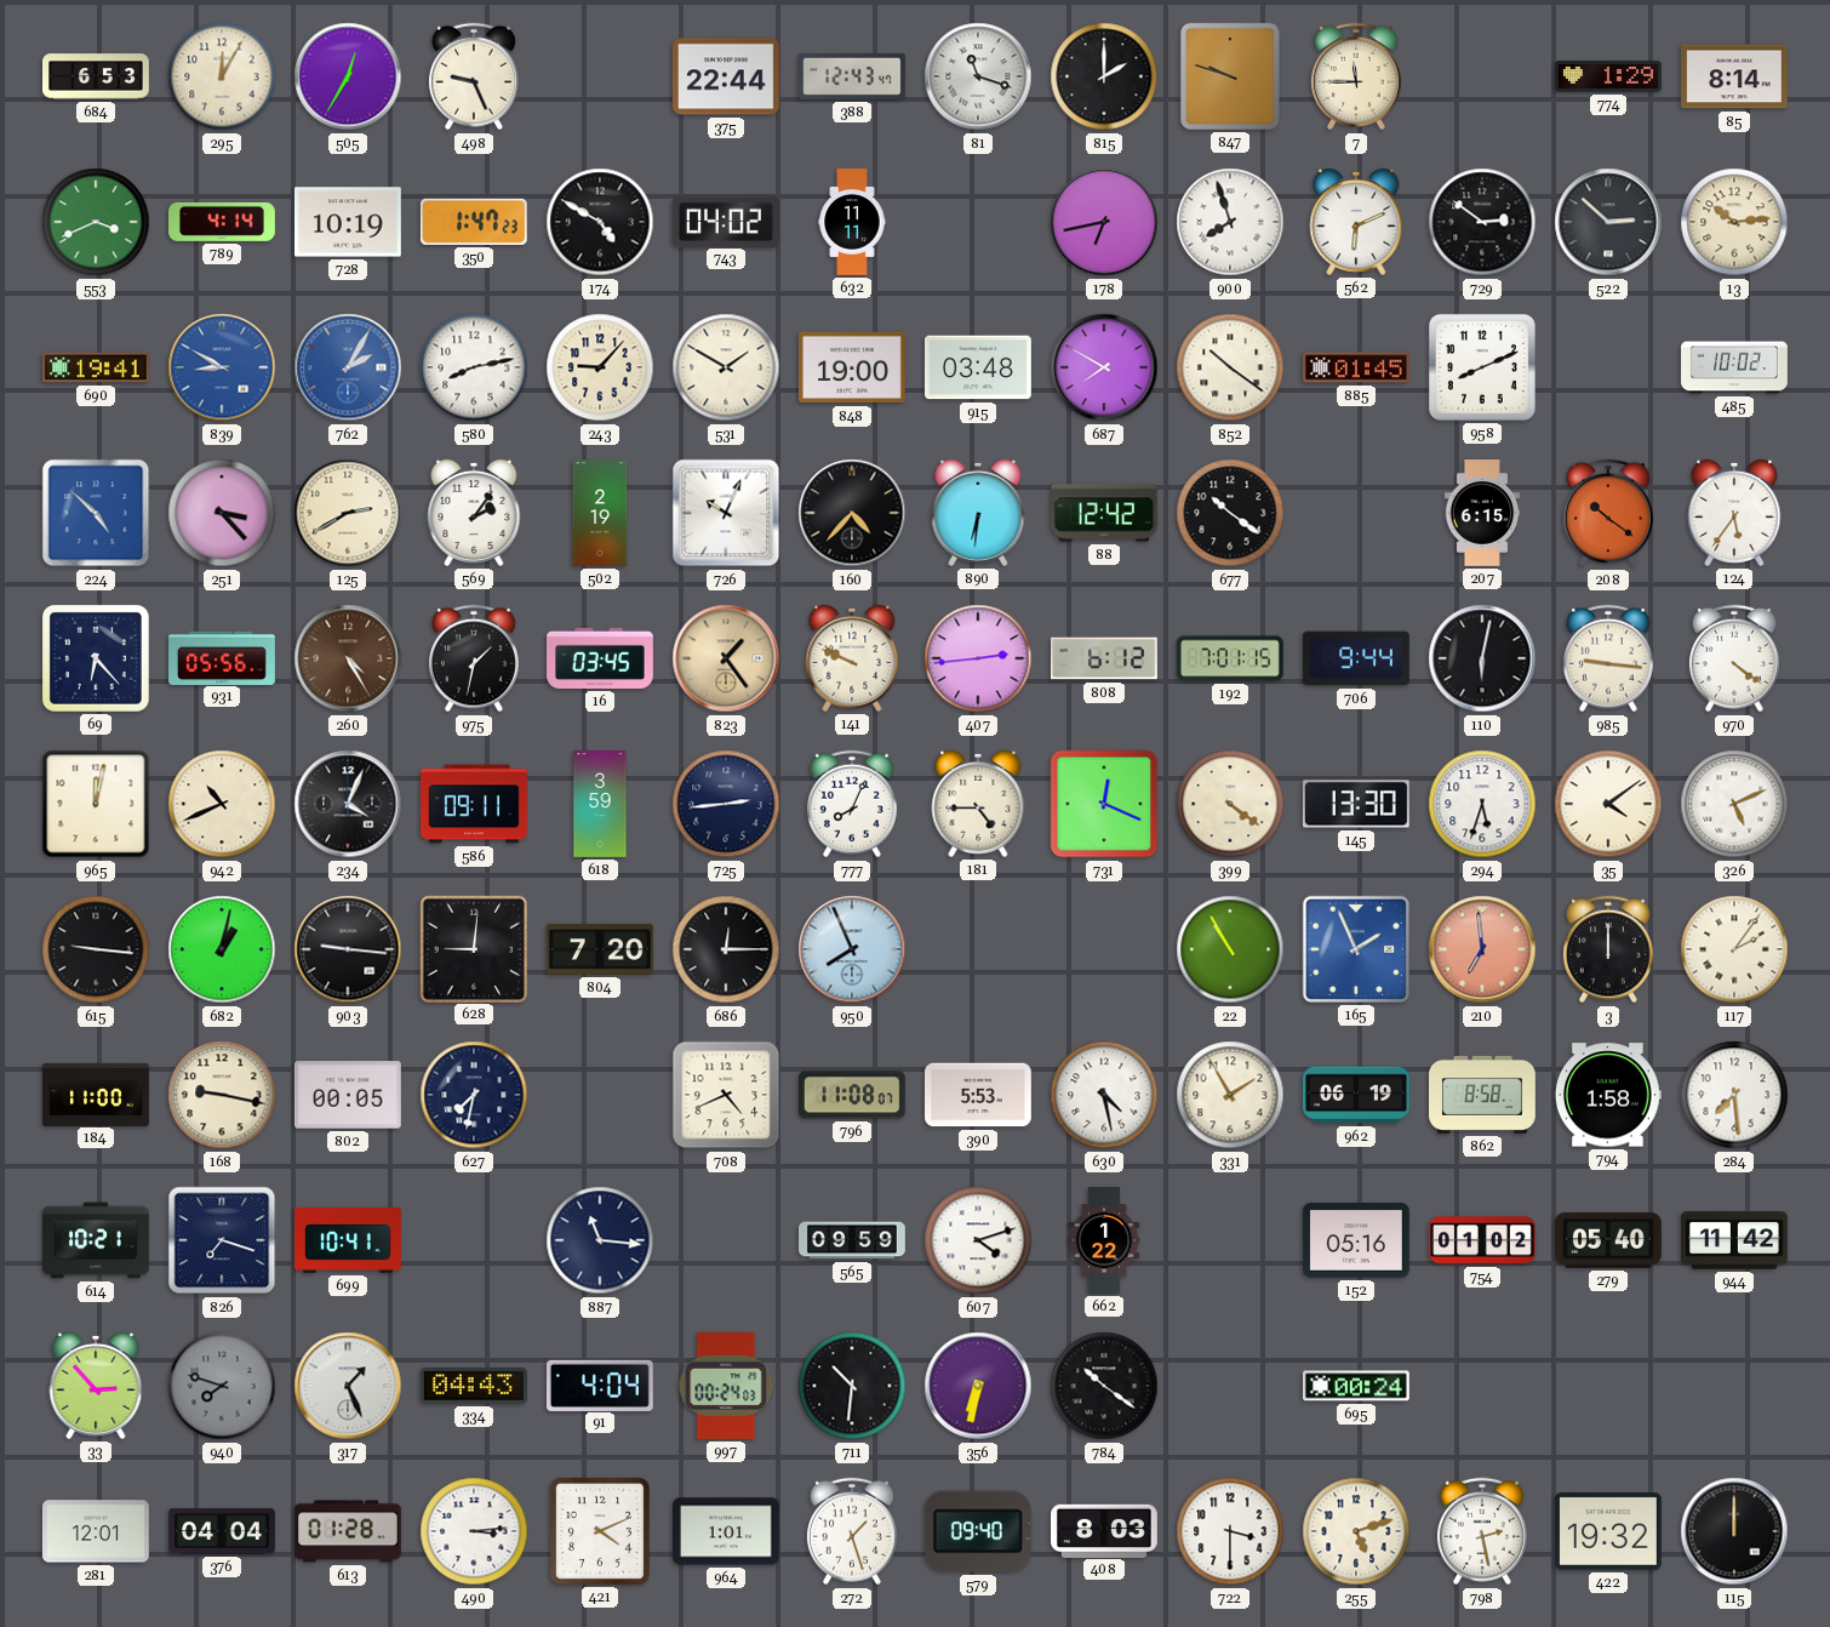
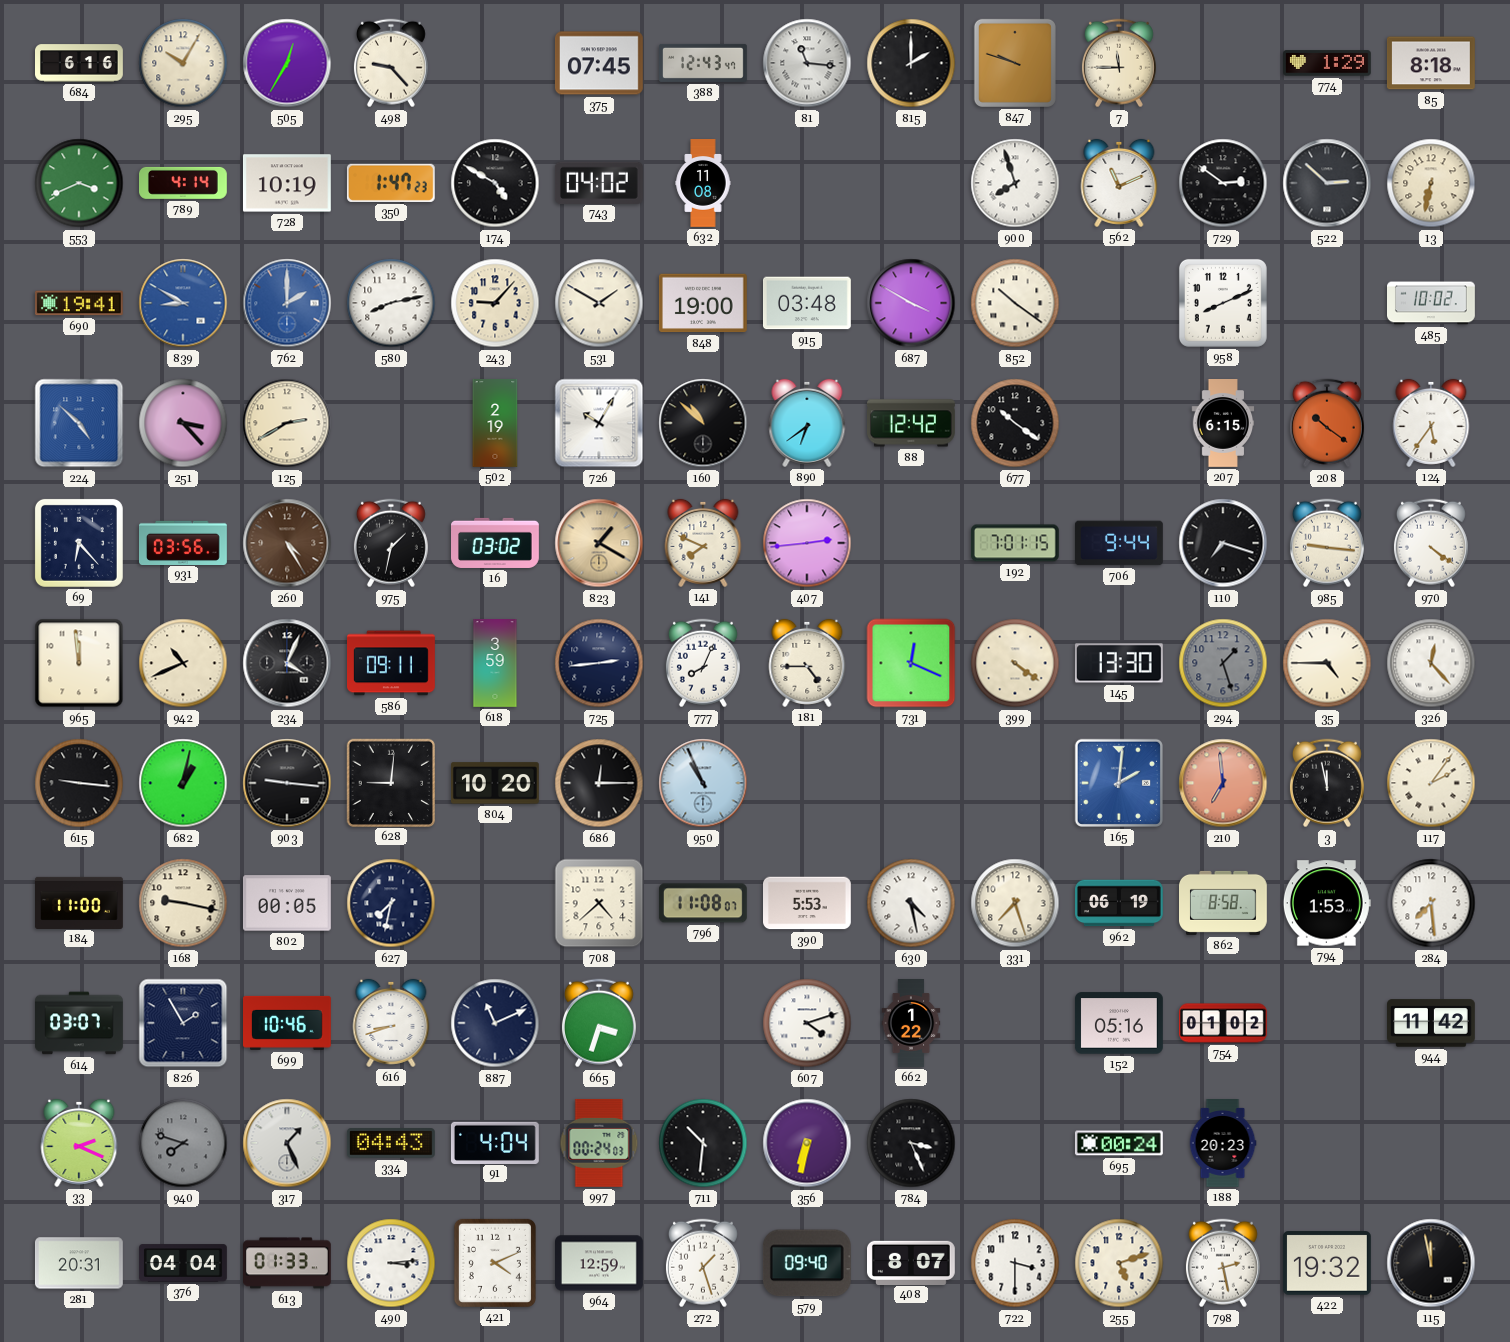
684: 6:53 -> 6:16
295: 12:05 -> 10:05
498: 9:26 -> 9:23
375: 22:44 -> 07:45
81: 11:18 -> 11:16
85: 8:14 -> 8:18
632: 11:11 -> 11:08
178: 6:43 -> none
562: 6:11 -> 11:11
13: 10:14 -> 6:32
762: 2:05 -> 2:00
687: 7:50 -> 3:50
885: 01:45 -> none
569: 2:06 -> none
726: 10:04 -> 10:05
160: 4:37 -> 10:52
890: 6:31 -> 6:39
931: 05:56 -> 03:56
16: 03:45 -> 03:02
823: 1:24 -> 1:20
141: 9:49 -> 7:49
808: 6:12 -> none
110: 6:02 -> 7:18
965: 12:02 -> 11:59
294: 5:33 -> 1:27
294 dial: white -> grey
35: 4:09 -> 4:45
326: 5:11 -> 12:23
804: 7:20 -> 10:20
950: 7:56 -> 10:56
22: 10:55 -> none
165: 1:56 -> 2:01
3: 12:00 -> 11:58
708: 4:41 -> 4:38
331: 1:55 -> 7:27
794: 1:58 -> 1:53
614: 10:21 -> 03:07
826: 7:18 -> 1:55
699: 10:41 -> 10:46
616: none -> 8:42
887: 11:16 -> 11:11
665: none -> 3:33
565: 09:59 -> none
279: 05:40 -> none
33: 2:53 -> 2:19
784: 10:21 -> 3:26
188: none -> 20:23
281: 12:01 -> 20:31
613: 01:28 -> 01:33
964: 1:01 -> 12:59
408: 8:03 -> 8:07
115: 12:00 -> 11:58
